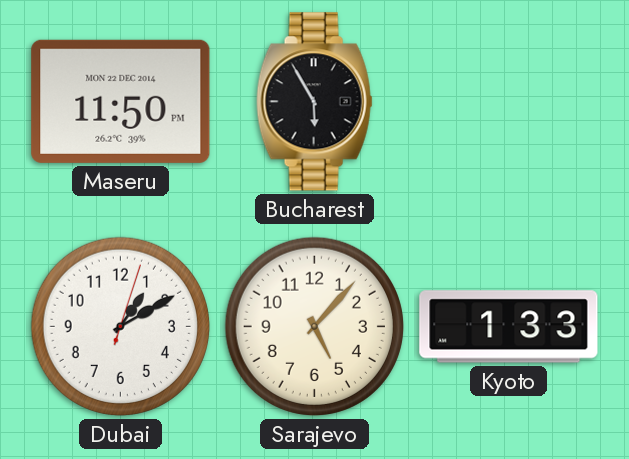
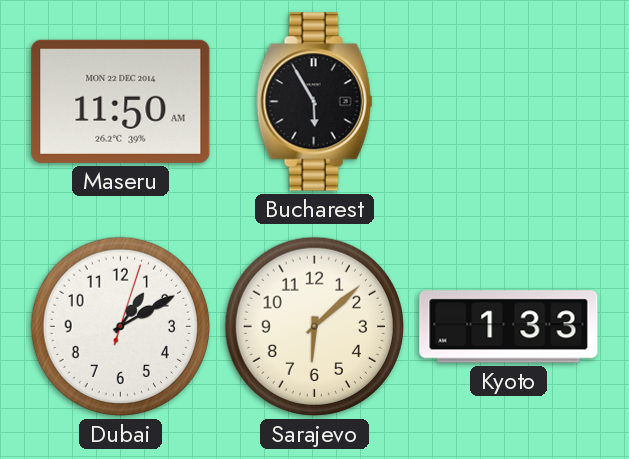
Maseru: 11:50 PM -> 11:50 AM
Sarajevo: 5:07 -> 6:08
